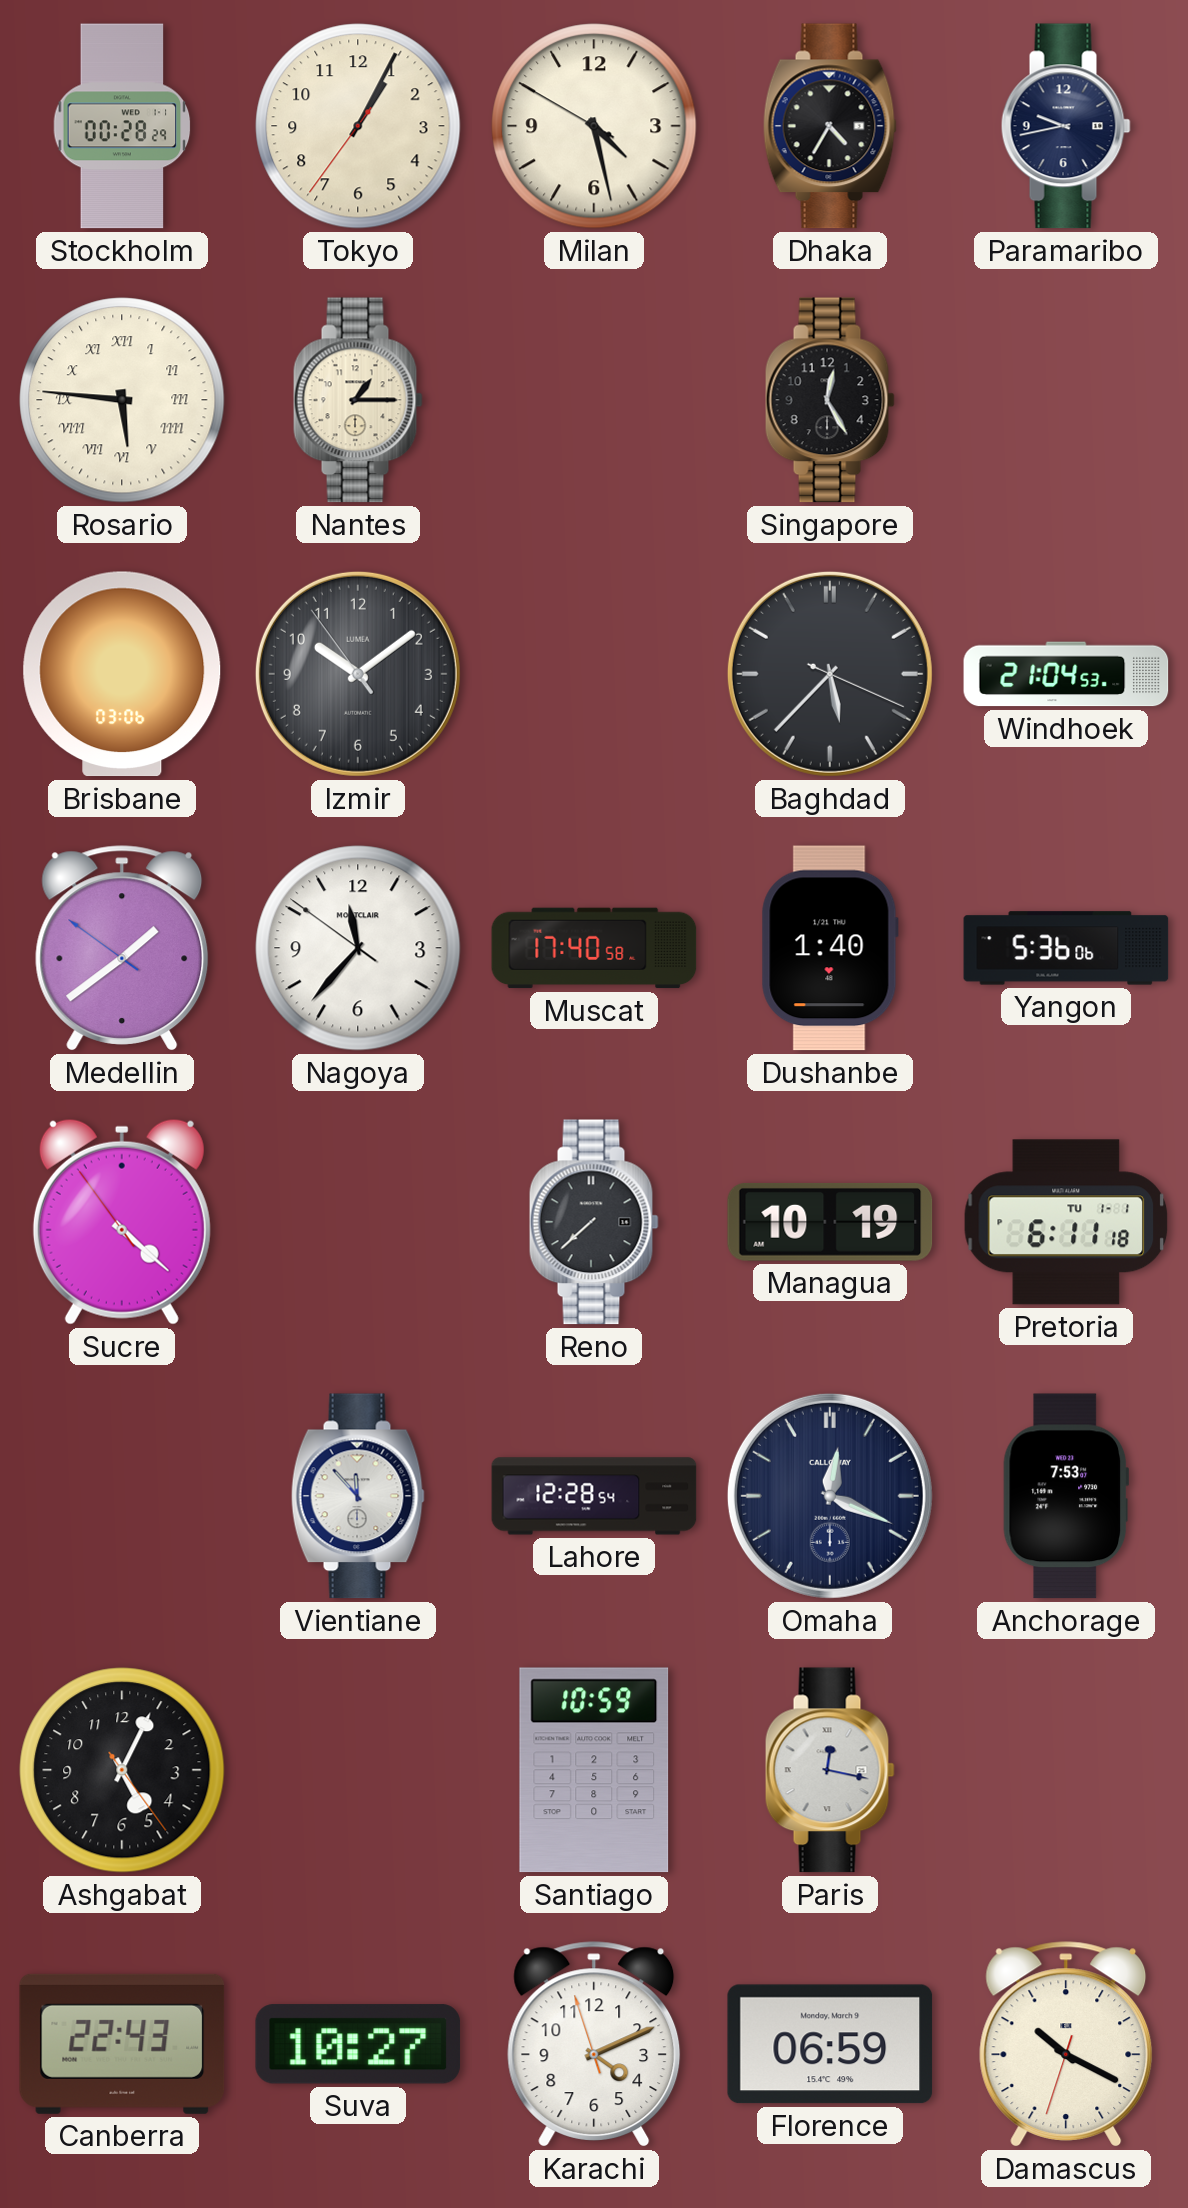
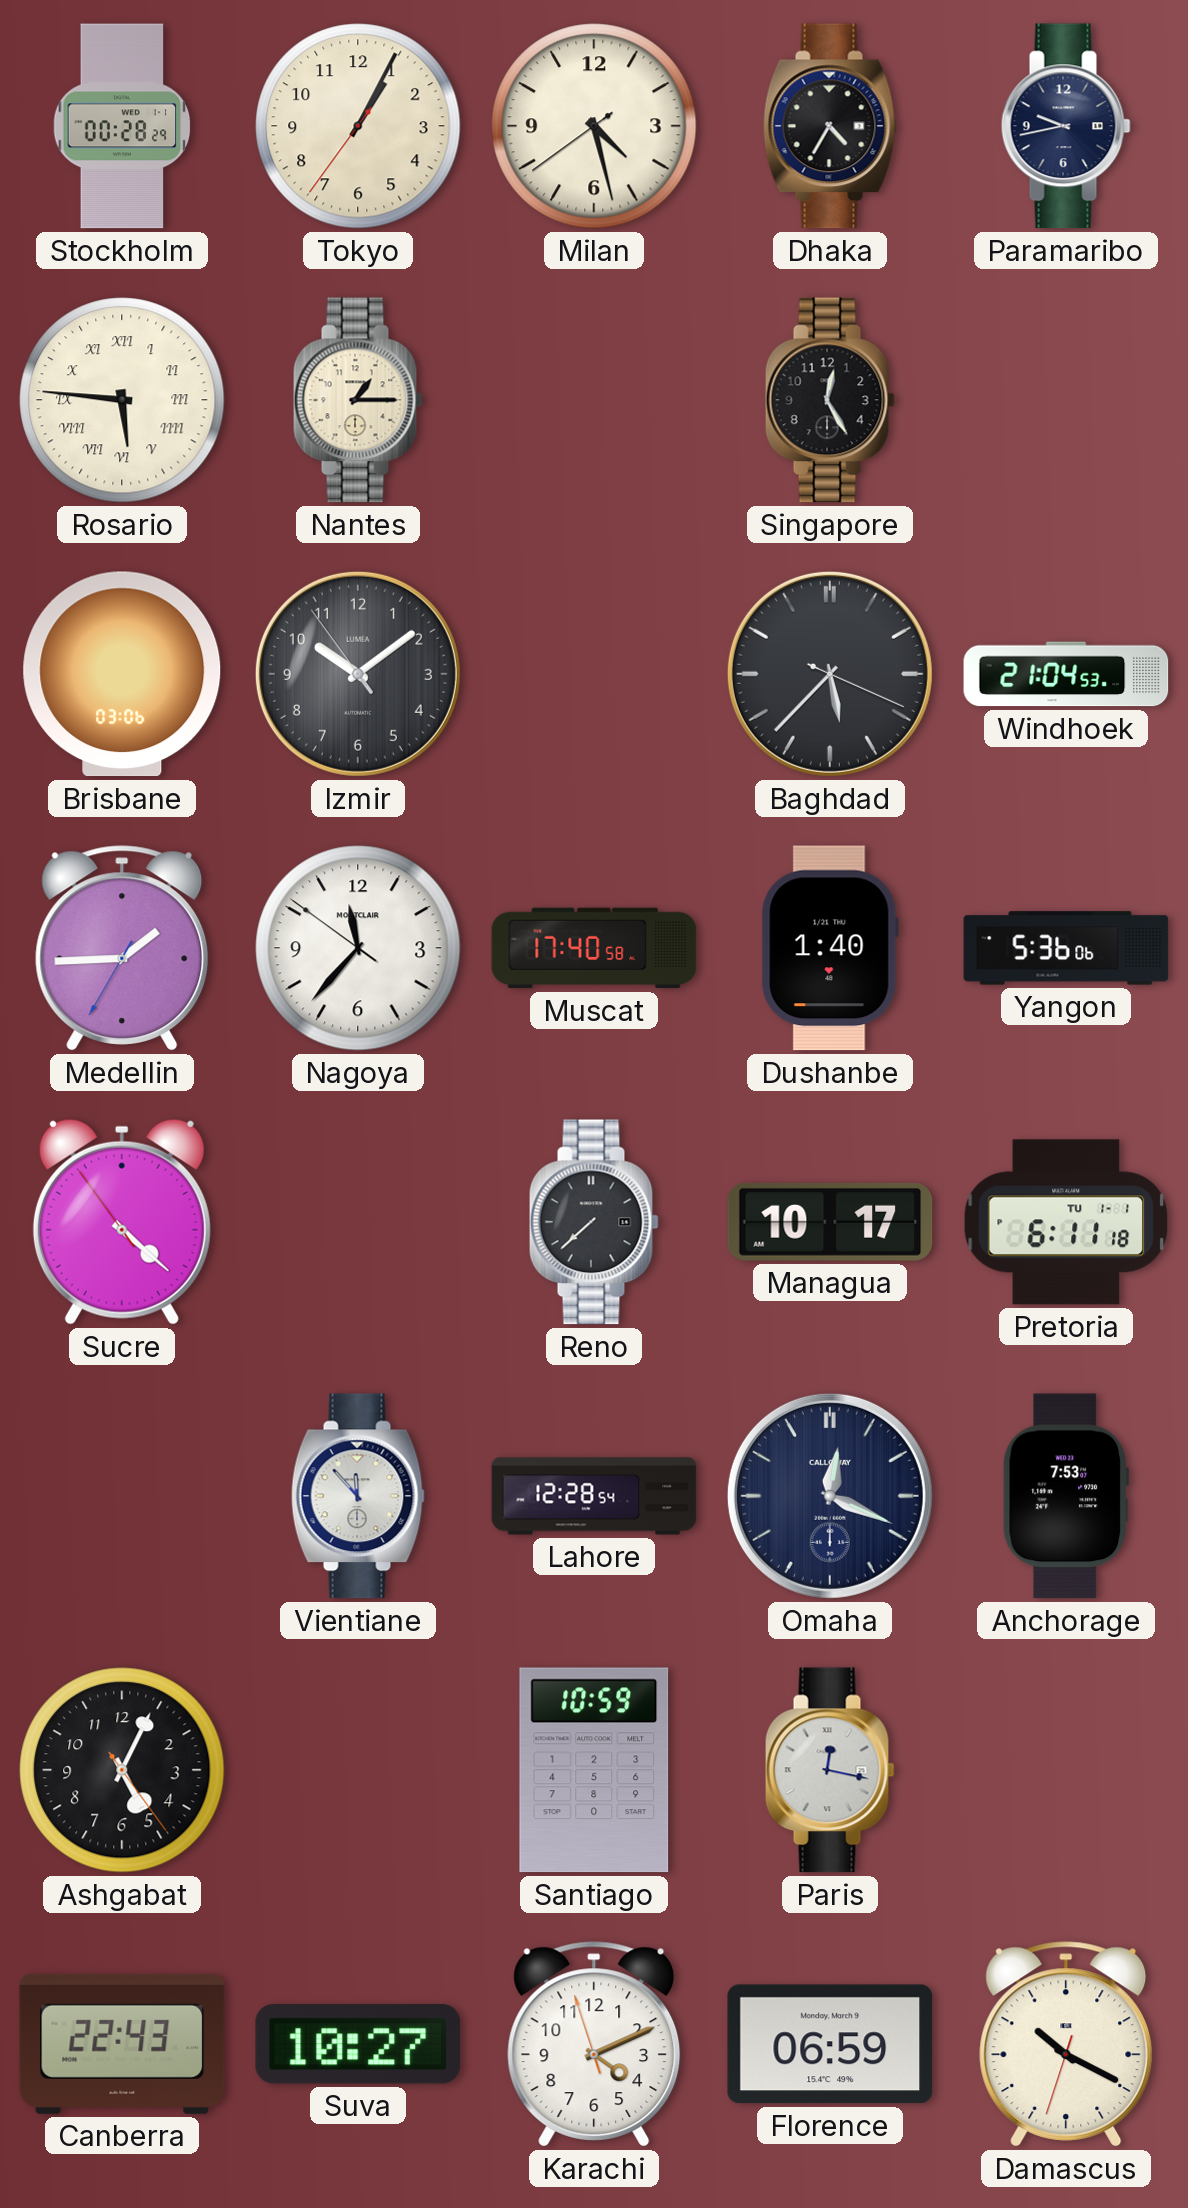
Milan: 4:27:50 -> 4:27:39
Medellin: 1:38 -> 1:44
Managua: 10:19 -> 10:17
